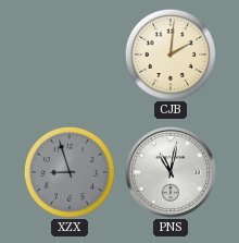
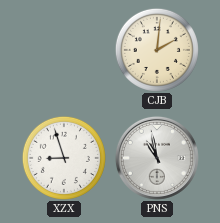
XZX dial: grey -> white
PNS: 11:02 -> 10:58
